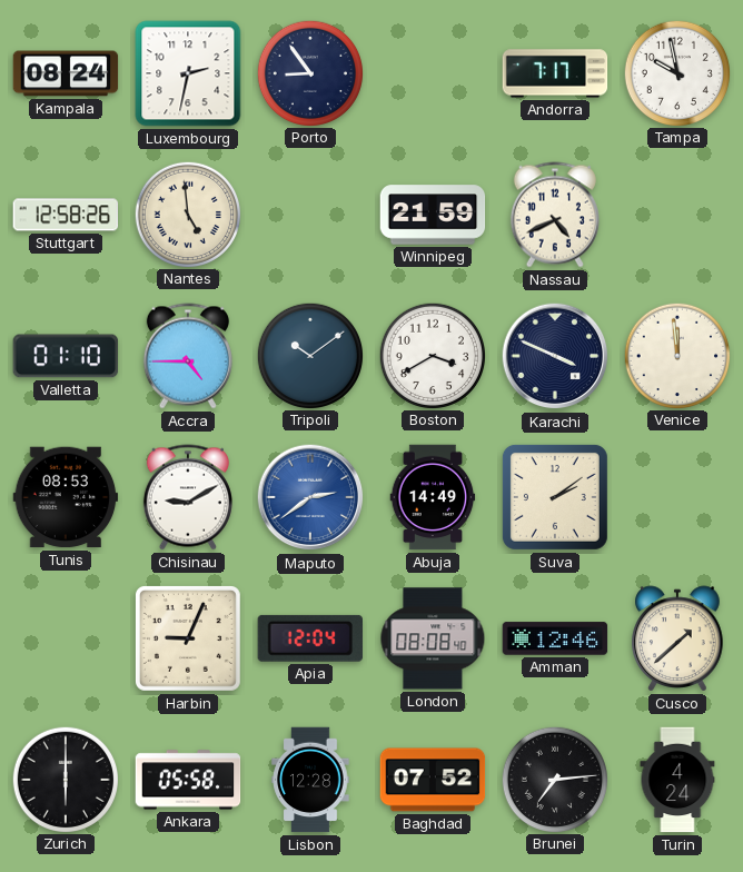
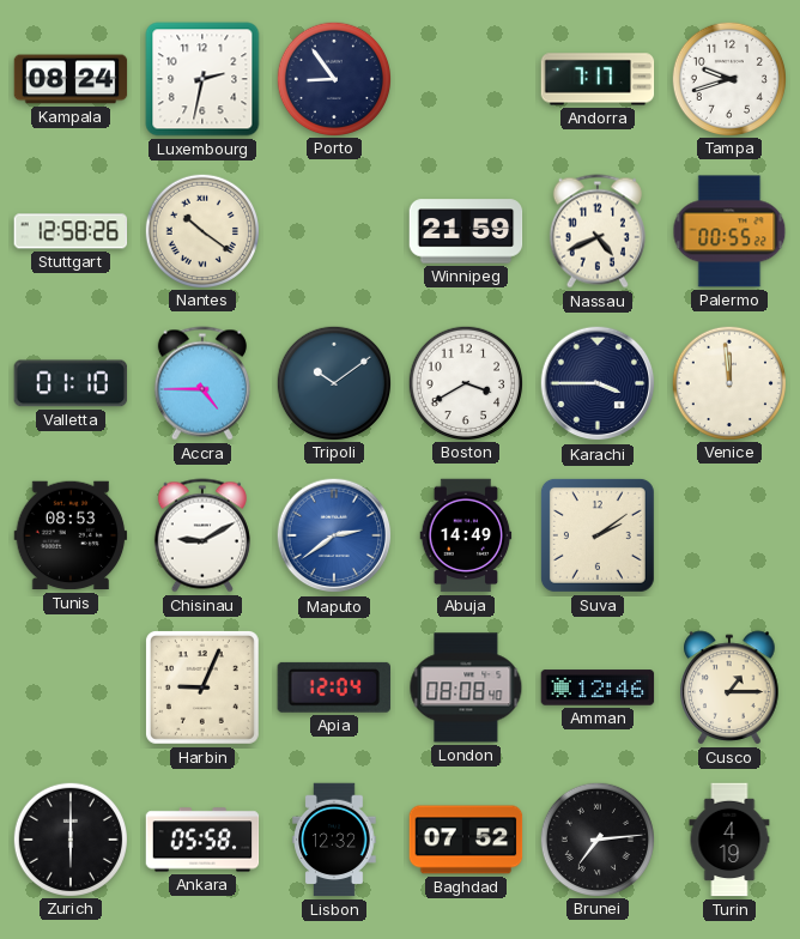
Tampa: 9:58 -> 9:42
Nantes: 4:59 -> 10:21
Palermo: none -> 00:55
Karachi: 3:49 -> 3:45
Cusco: 1:38 -> 1:15
Lisbon: 12:28 -> 12:32
Turin: 4:24 -> 4:19
